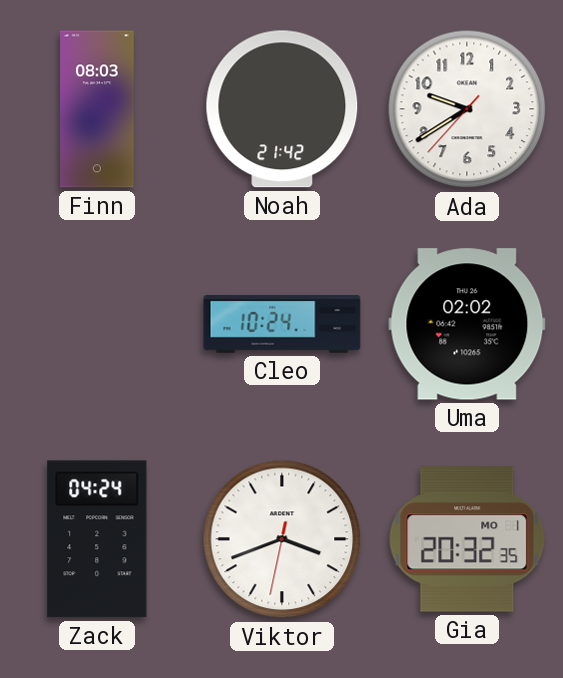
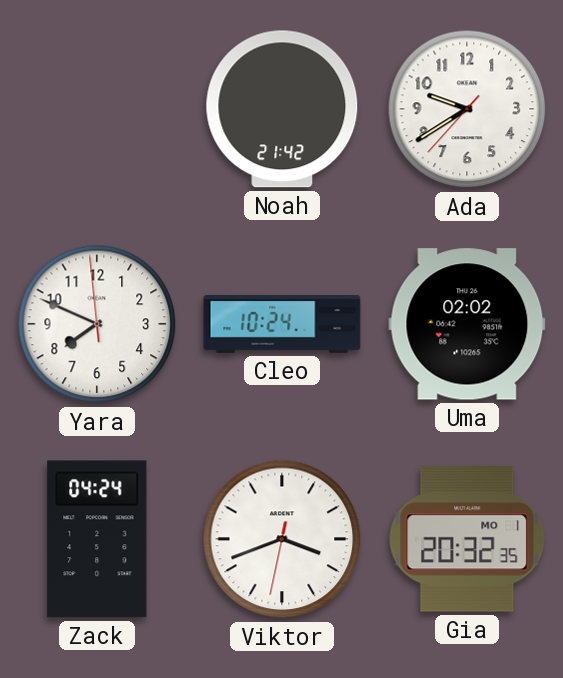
Finn: 08:03 -> none
Yara: none -> 7:48
